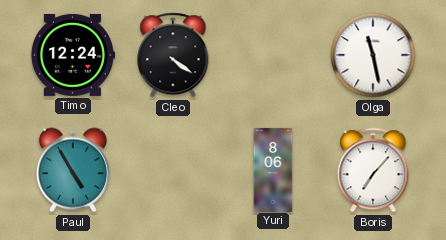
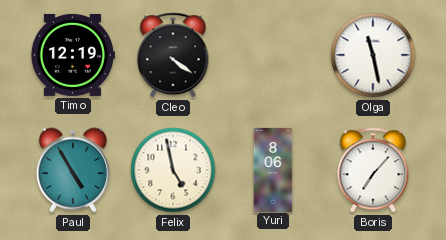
Timo: 12:24 -> 12:19
Felix: none -> 4:58
